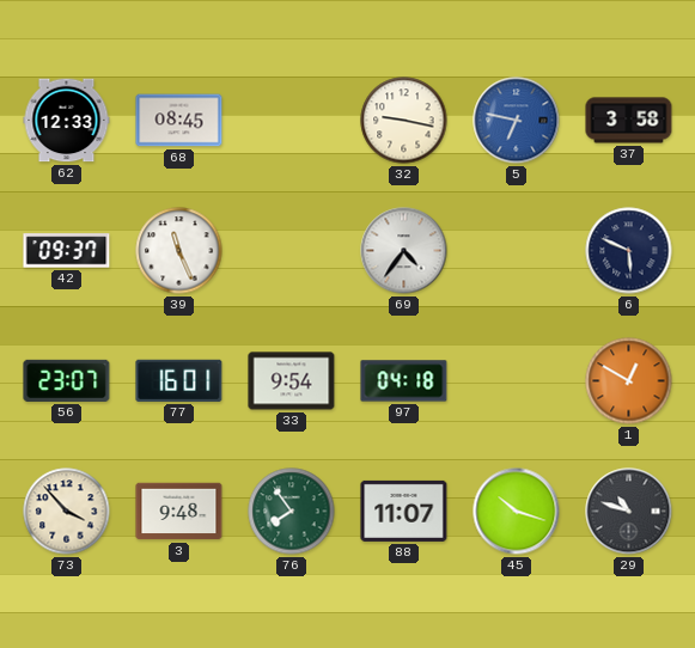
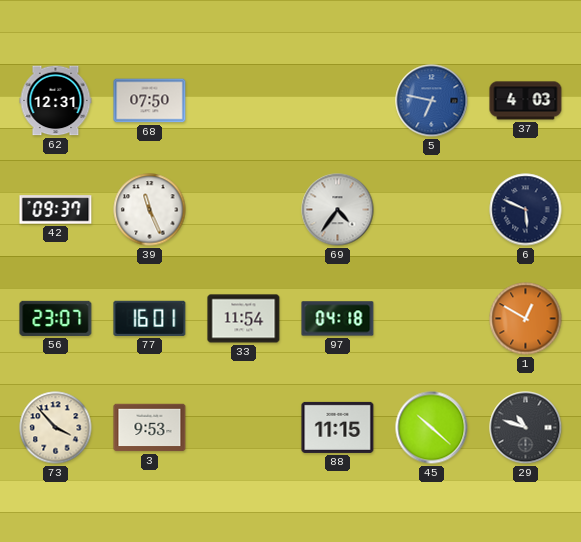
62: 12:33 -> 12:31
68: 08:45 -> 07:50
32: 9:17 -> none
37: 3:58 -> 4:03
33: 9:54 -> 11:54
3: 9:48 -> 9:53
76: 7:54 -> none
88: 11:07 -> 11:15
45: 10:18 -> 10:22
